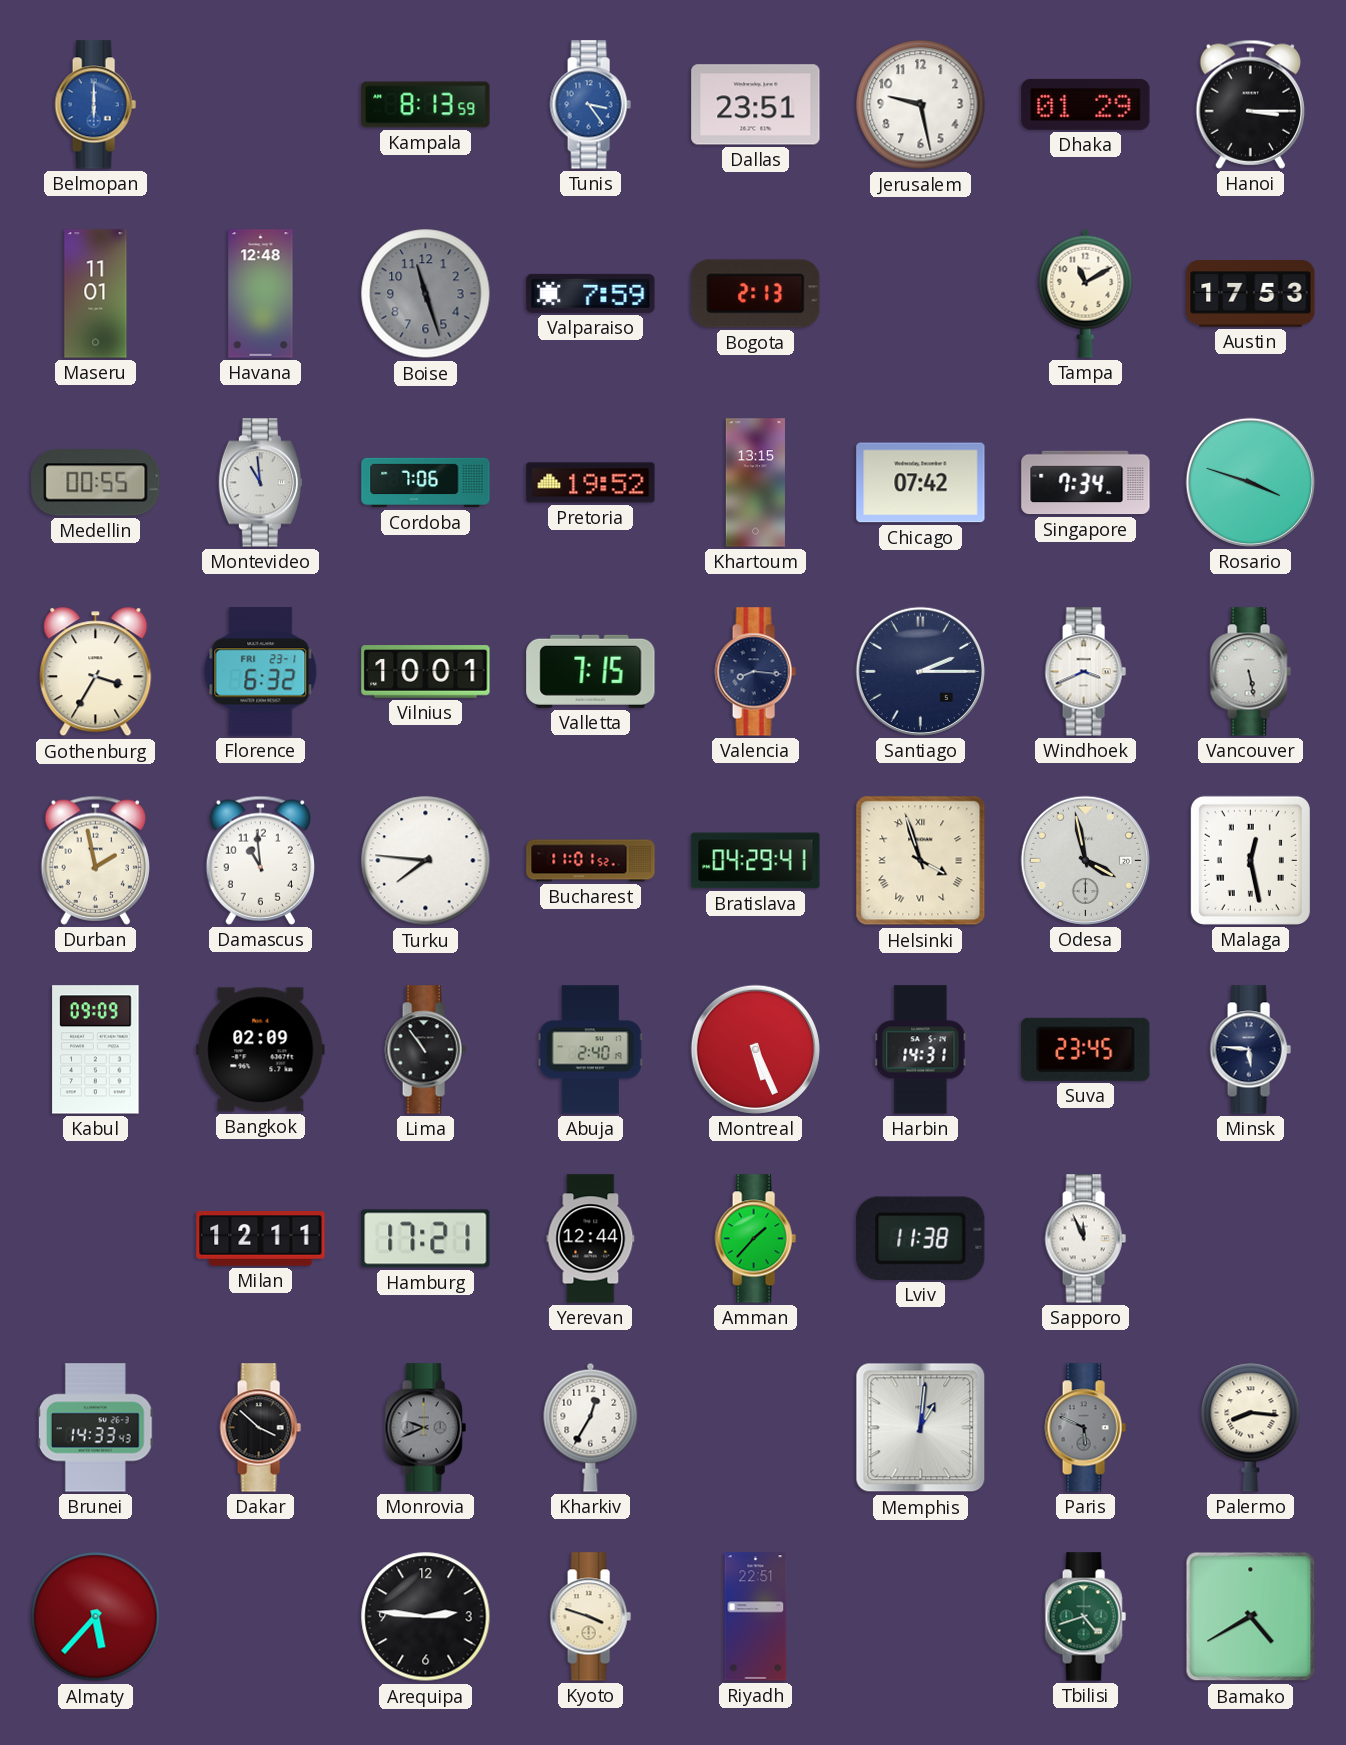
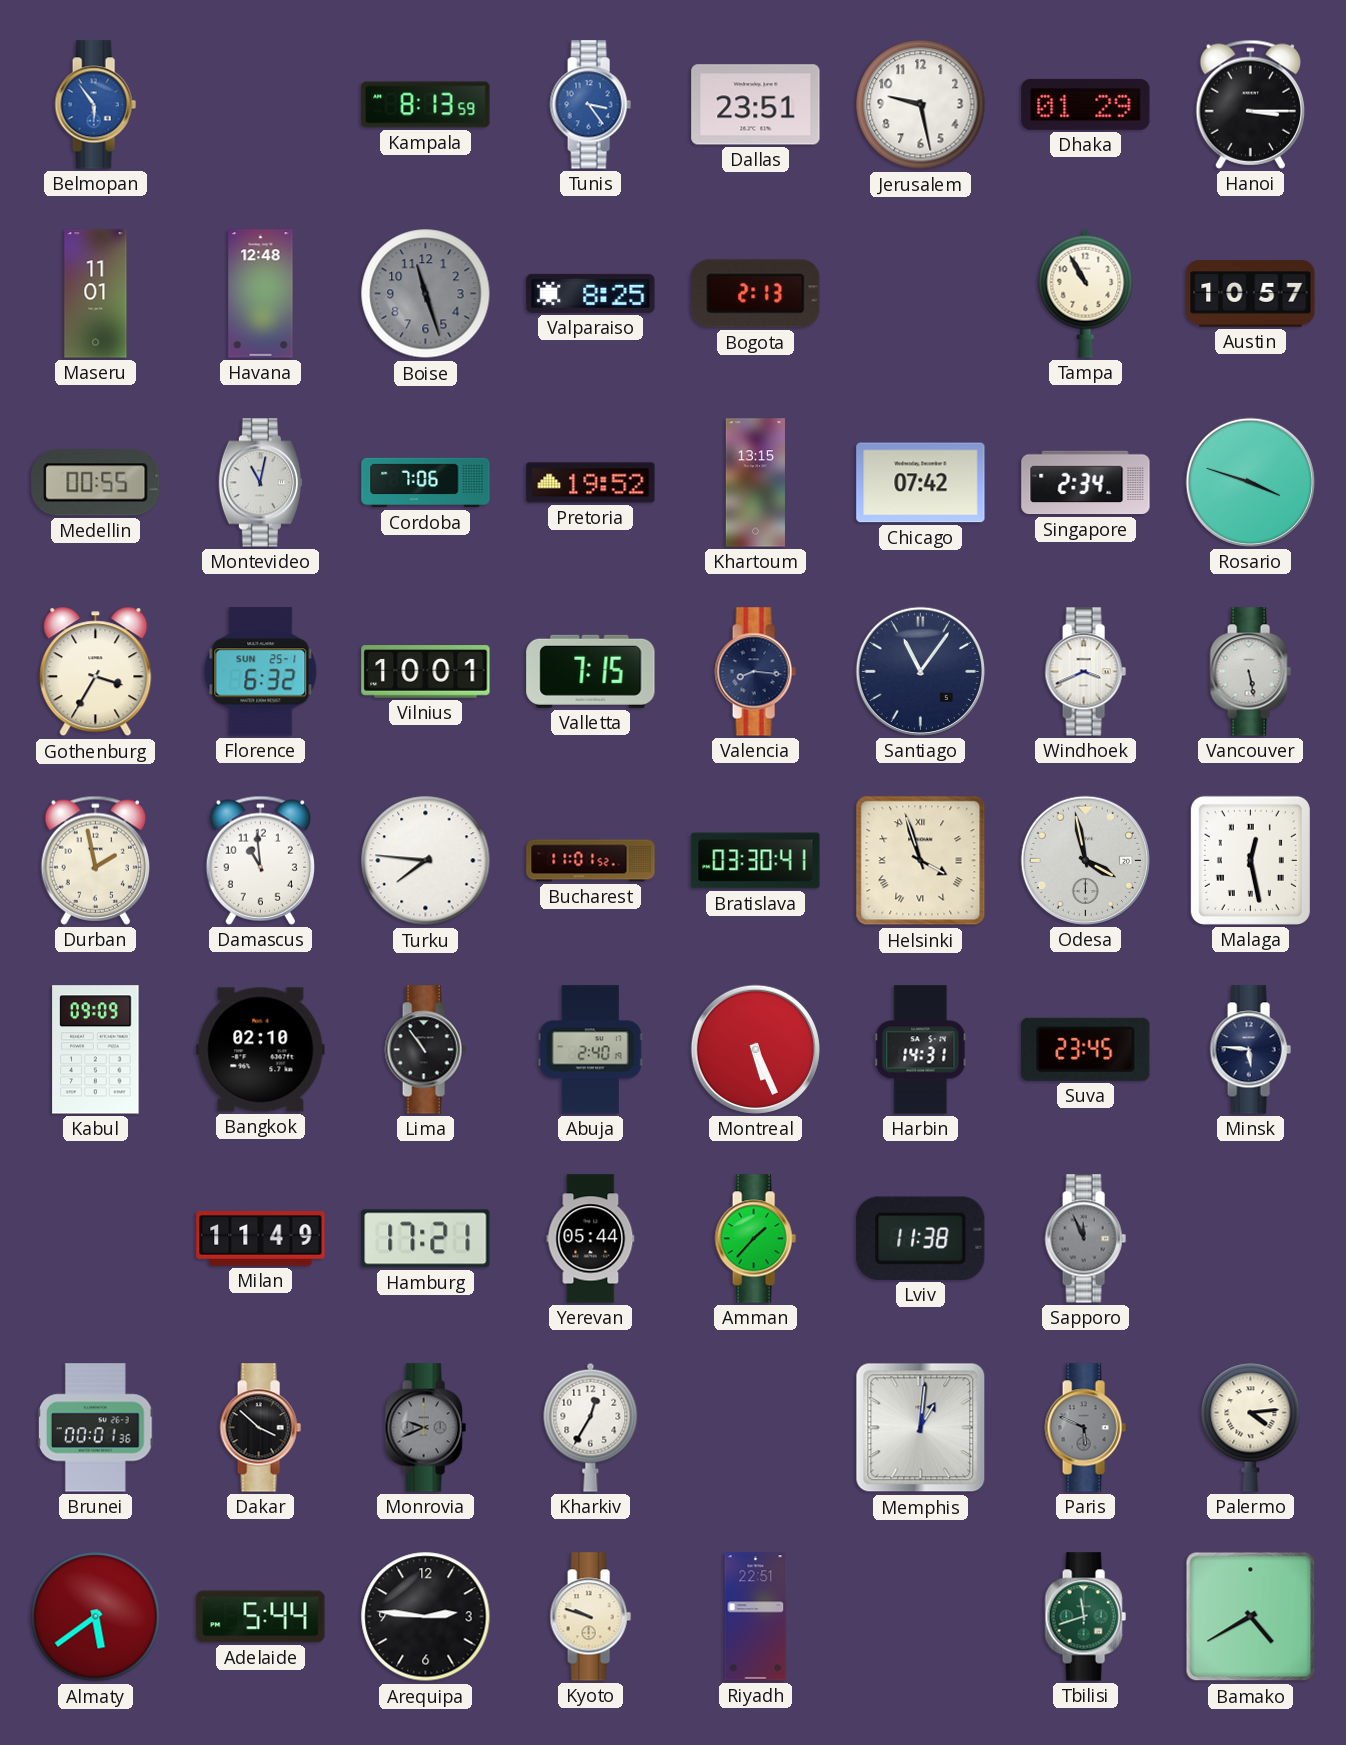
Belmopan: 6:00 -> 5:54
Valparaiso: 7:59 -> 8:25
Tampa: 11:10 -> 10:55
Austin: 17:53 -> 10:57
Montevideo: 10:59 -> 11:02
Singapore: 7:34 -> 2:34
Florence date: FRI 23-1 -> SUN 25-1
Santiago: 2:15 -> 11:06
Bratislava: 04:29 -> 03:30
Bangkok: 02:09 -> 02:10
Milan: 12:11 -> 11:49
Yerevan: 12:44 -> 05:44
Sapporo dial: white -> grey
Brunei: 14:33 -> 00:01
Palermo: 8:16 -> 4:14
Almaty: 5:37 -> 5:39
Adelaide: none -> 5:44
Kyoto: 3:48 -> 9:48
Tbilisi: 4:42 -> 11:42
